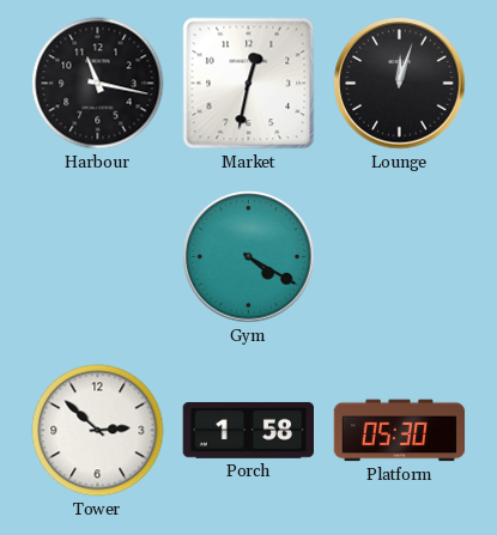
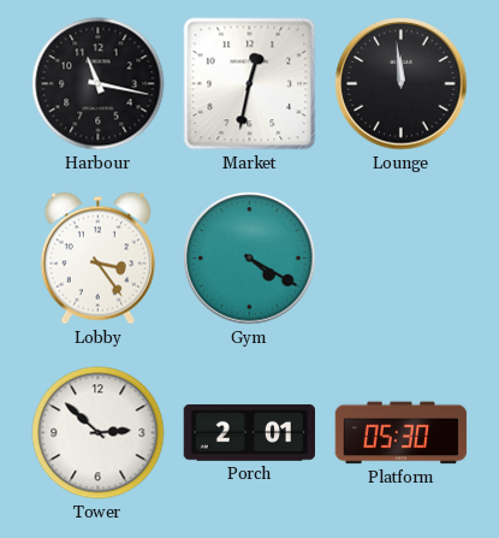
Lounge: 12:03 -> 11:59
Lobby: none -> 3:24
Porch: 1:58 -> 2:01
